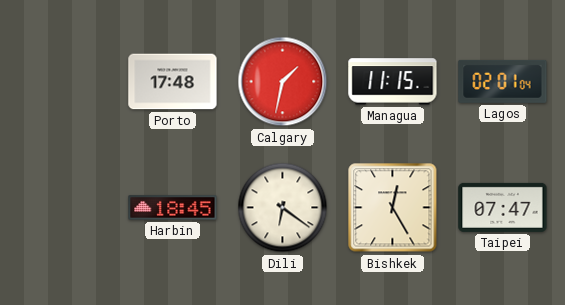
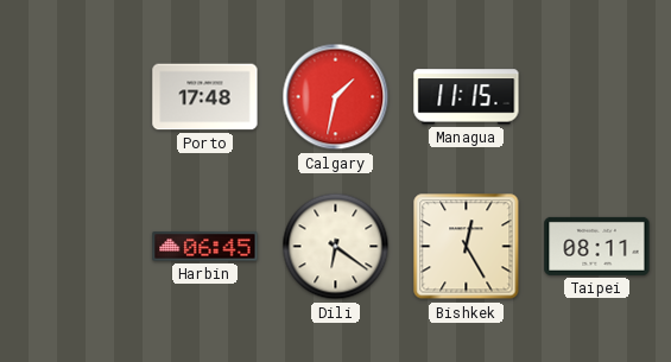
Lagos: 02:01 -> none
Harbin: 18:45 -> 06:45
Taipei: 07:47 -> 08:11
